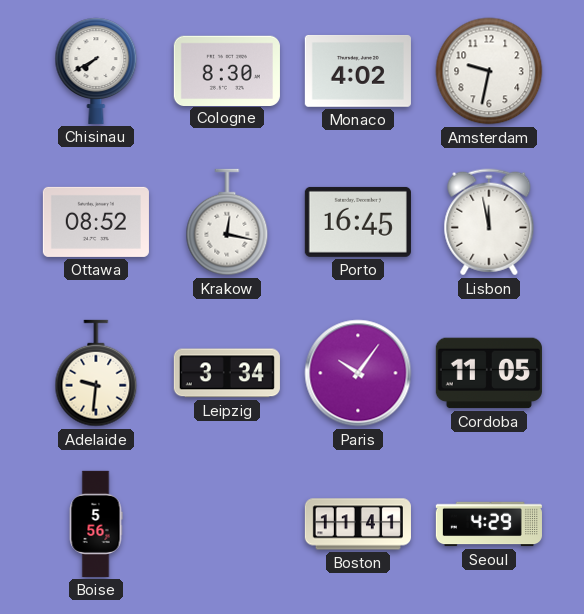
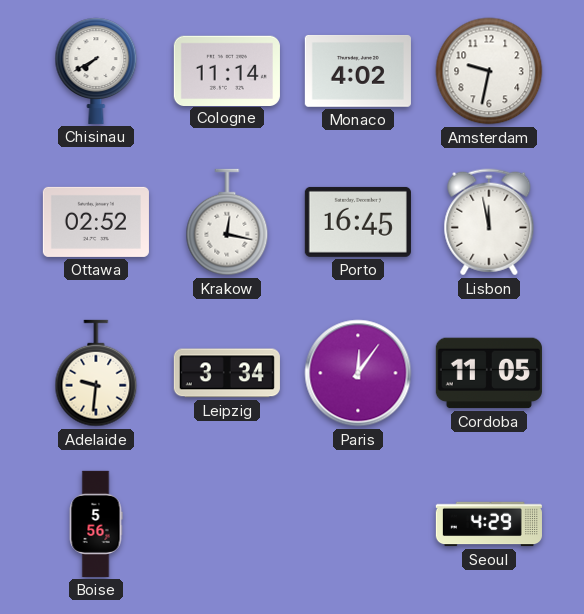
Cologne: 8:30 -> 11:14
Ottawa: 08:52 -> 02:52
Paris: 10:06 -> 12:06
Boston: 11:41 -> none
